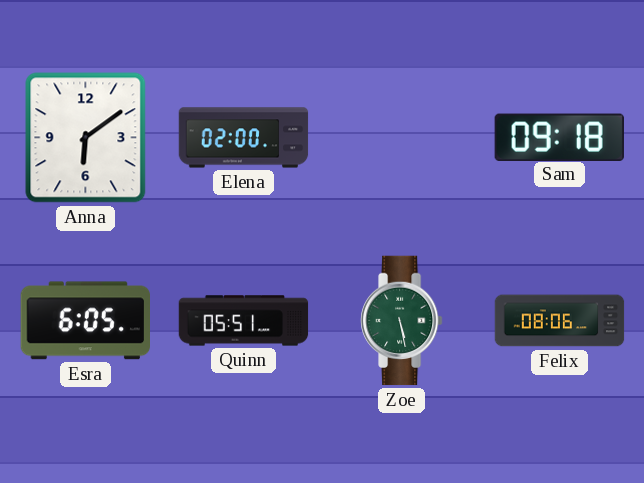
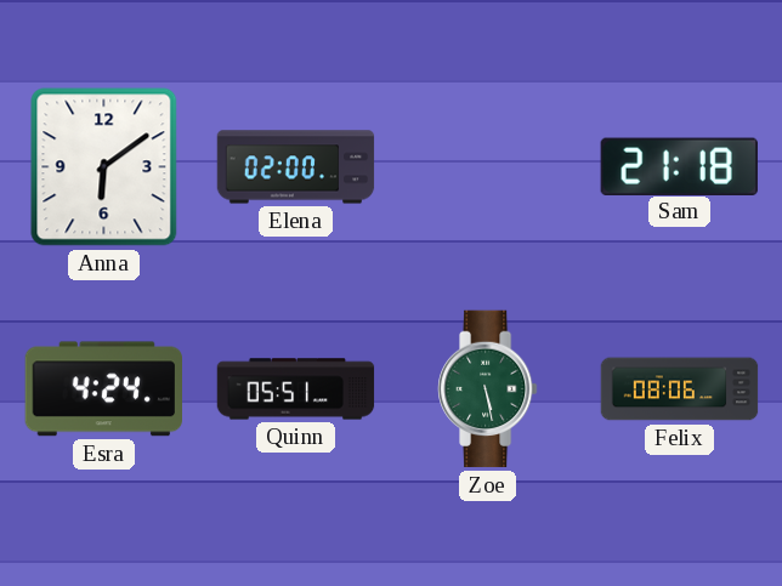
Sam: 09:18 -> 21:18
Esra: 6:05 -> 4:24
